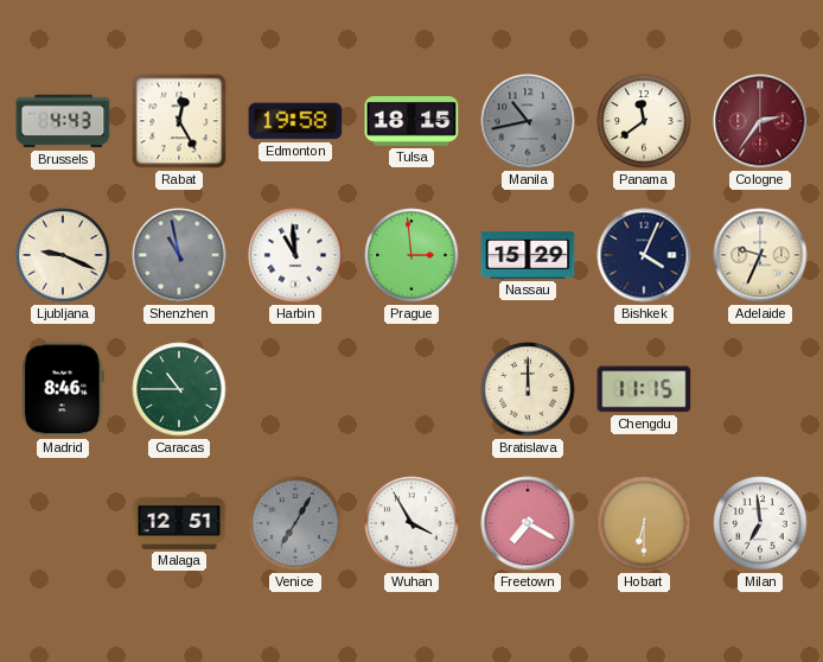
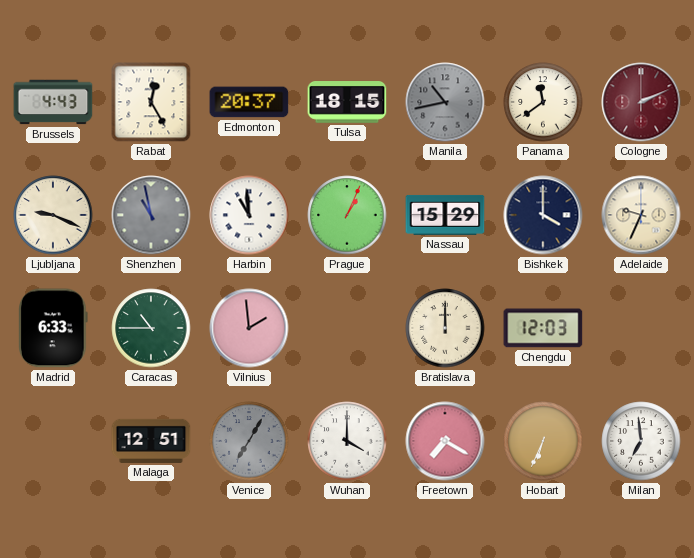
Edmonton: 19:58 -> 20:37
Cologne: 2:36 -> 2:11
Prague: 2:59 -> 1:04
Bishkek: 4:04 -> 4:00
Madrid: 8:46 -> 6:33
Vilnius: none -> 1:59
Chengdu: 11:15 -> 12:03
Wuhan: 3:55 -> 4:00
Hobart: 6:30 -> 6:34
